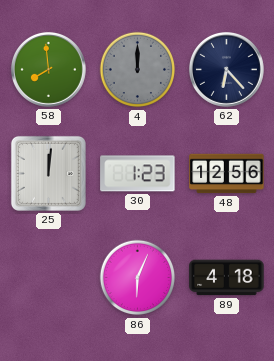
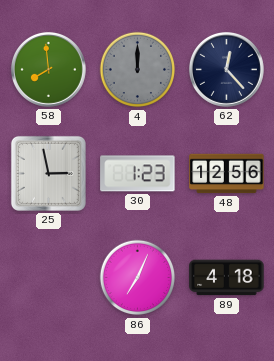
62: 6:23 -> 12:23
25: 12:01 -> 2:58
86: 6:04 -> 7:04
